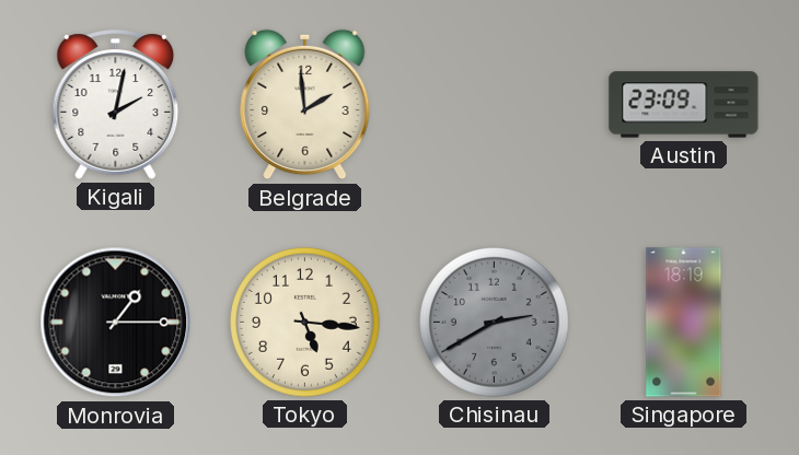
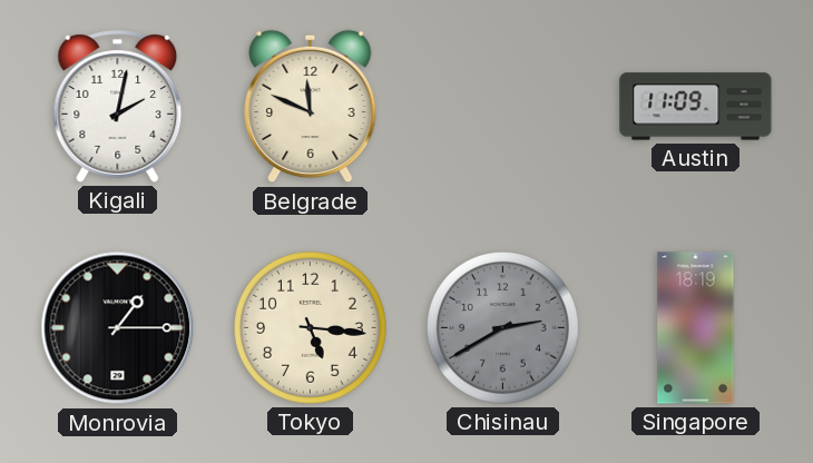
Belgrade: 1:59 -> 11:49
Austin: 23:09 -> 11:09
